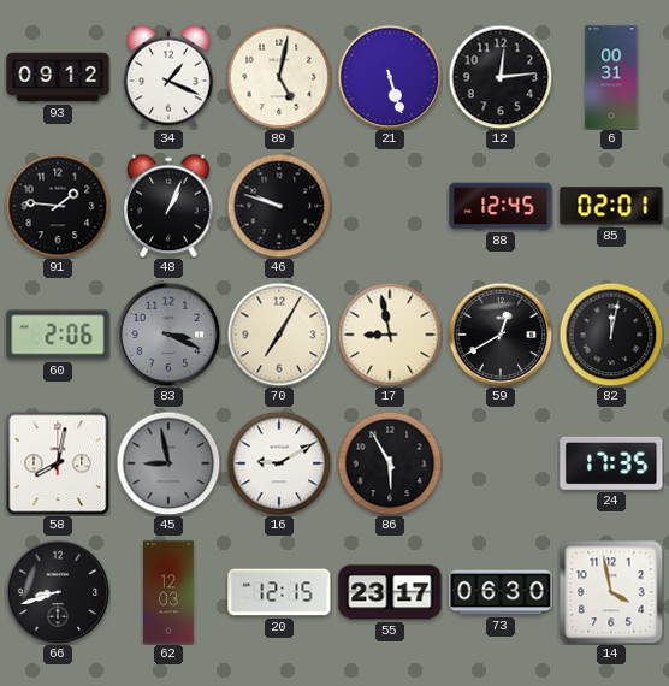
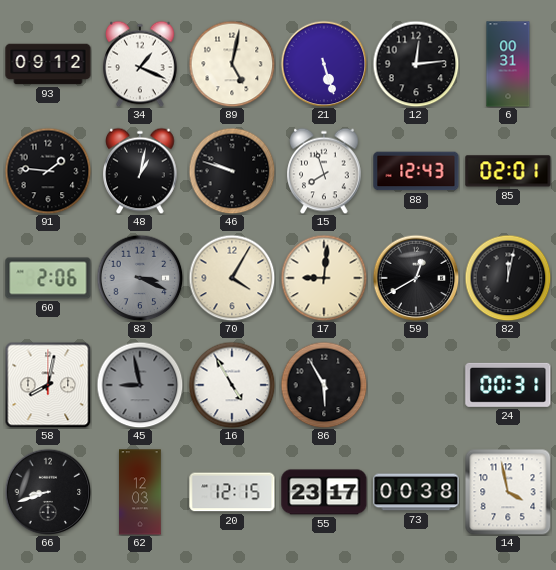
48: 1:04 -> 1:02
15: none -> 7:57
88: 12:45 -> 12:43
70: 7:05 -> 4:05
17: 8:58 -> 9:01
16: 9:10 -> 4:55
24: 17:35 -> 00:31
73: 06:30 -> 00:38
